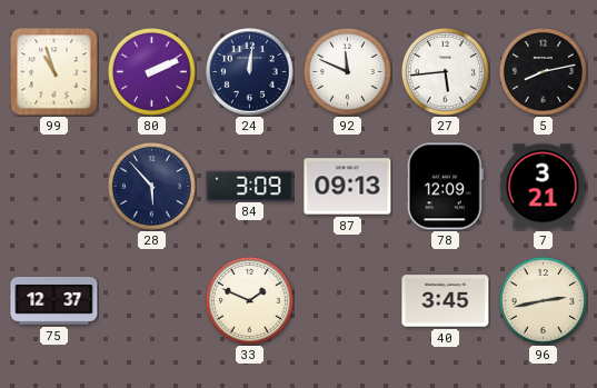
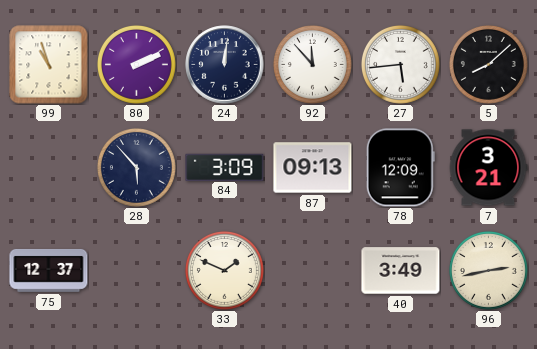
92: 11:49 -> 11:53
5: 8:13 -> 8:08
40: 3:45 -> 3:49
